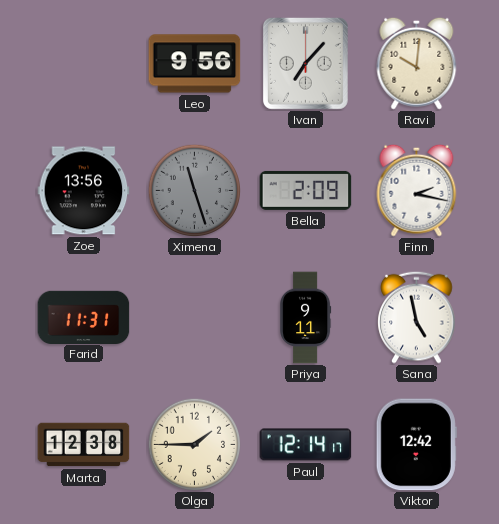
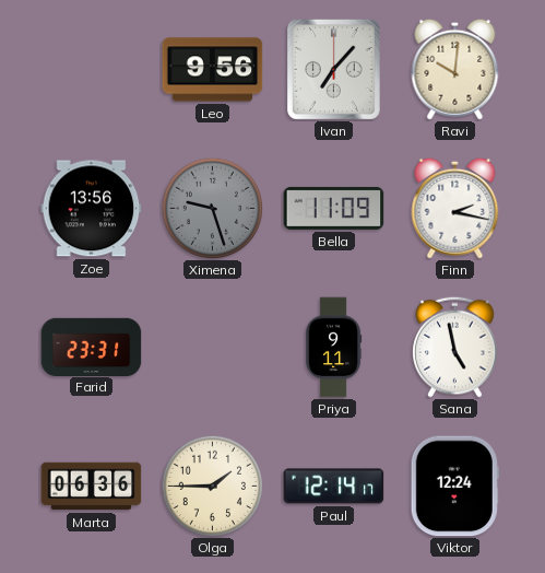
Ximena: 11:27 -> 9:27
Bella: 2:09 -> 11:09
Farid: 11:31 -> 23:31
Marta: 12:38 -> 06:36
Viktor: 12:42 -> 12:24
